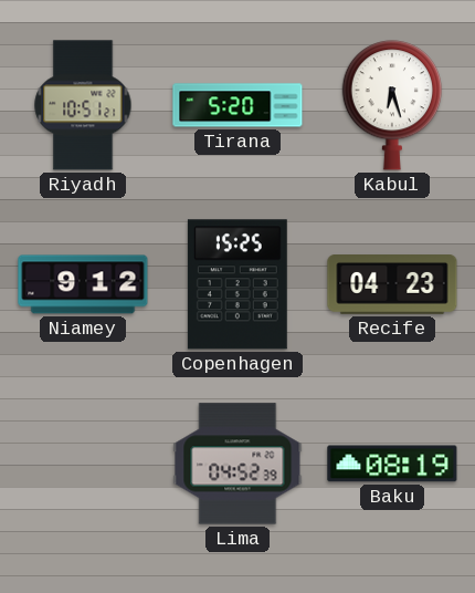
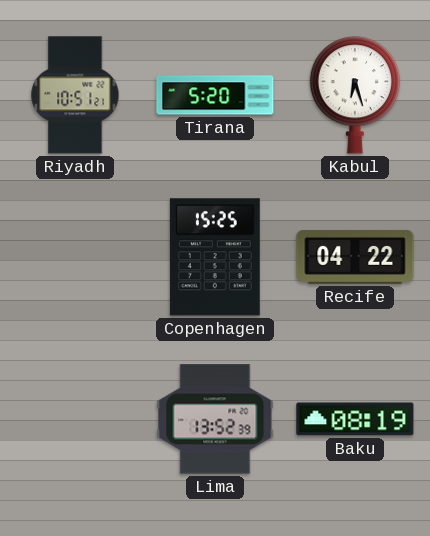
Niamey: 9:12 -> none
Recife: 04:23 -> 04:22
Lima: 04:52 -> 13:52
